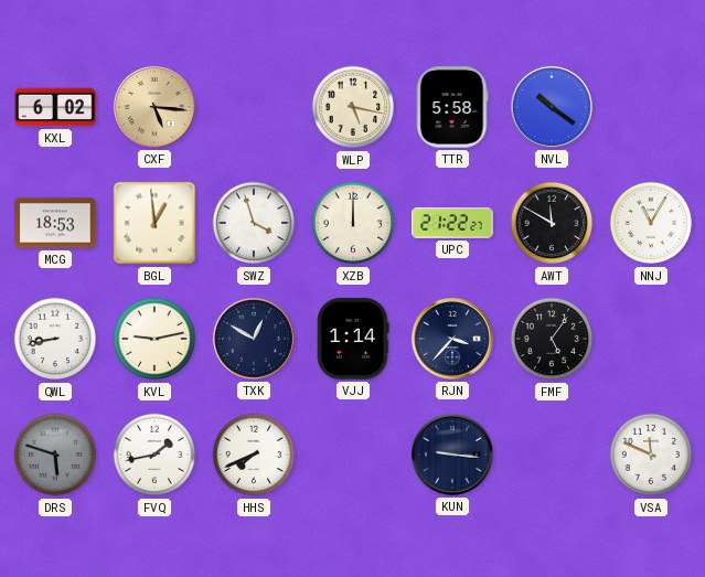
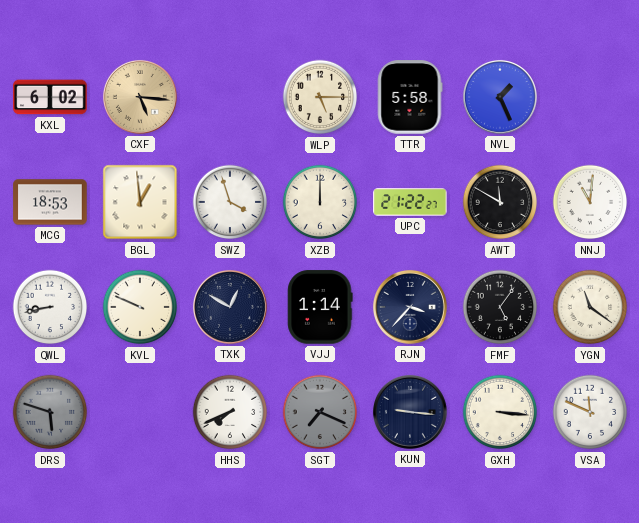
WLP: 5:17 -> 5:15
NVL: 10:21 -> 1:26
NNJ: 11:05 -> 11:01
KVL: 9:13 -> 9:49
YGN: none -> 11:21
FVQ: 1:43 -> none
SGT: none -> 7:19
GXH: none -> 3:16
